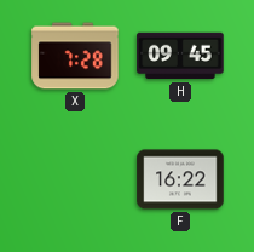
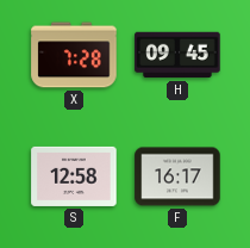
S: none -> 12:58
F: 16:22 -> 16:17
